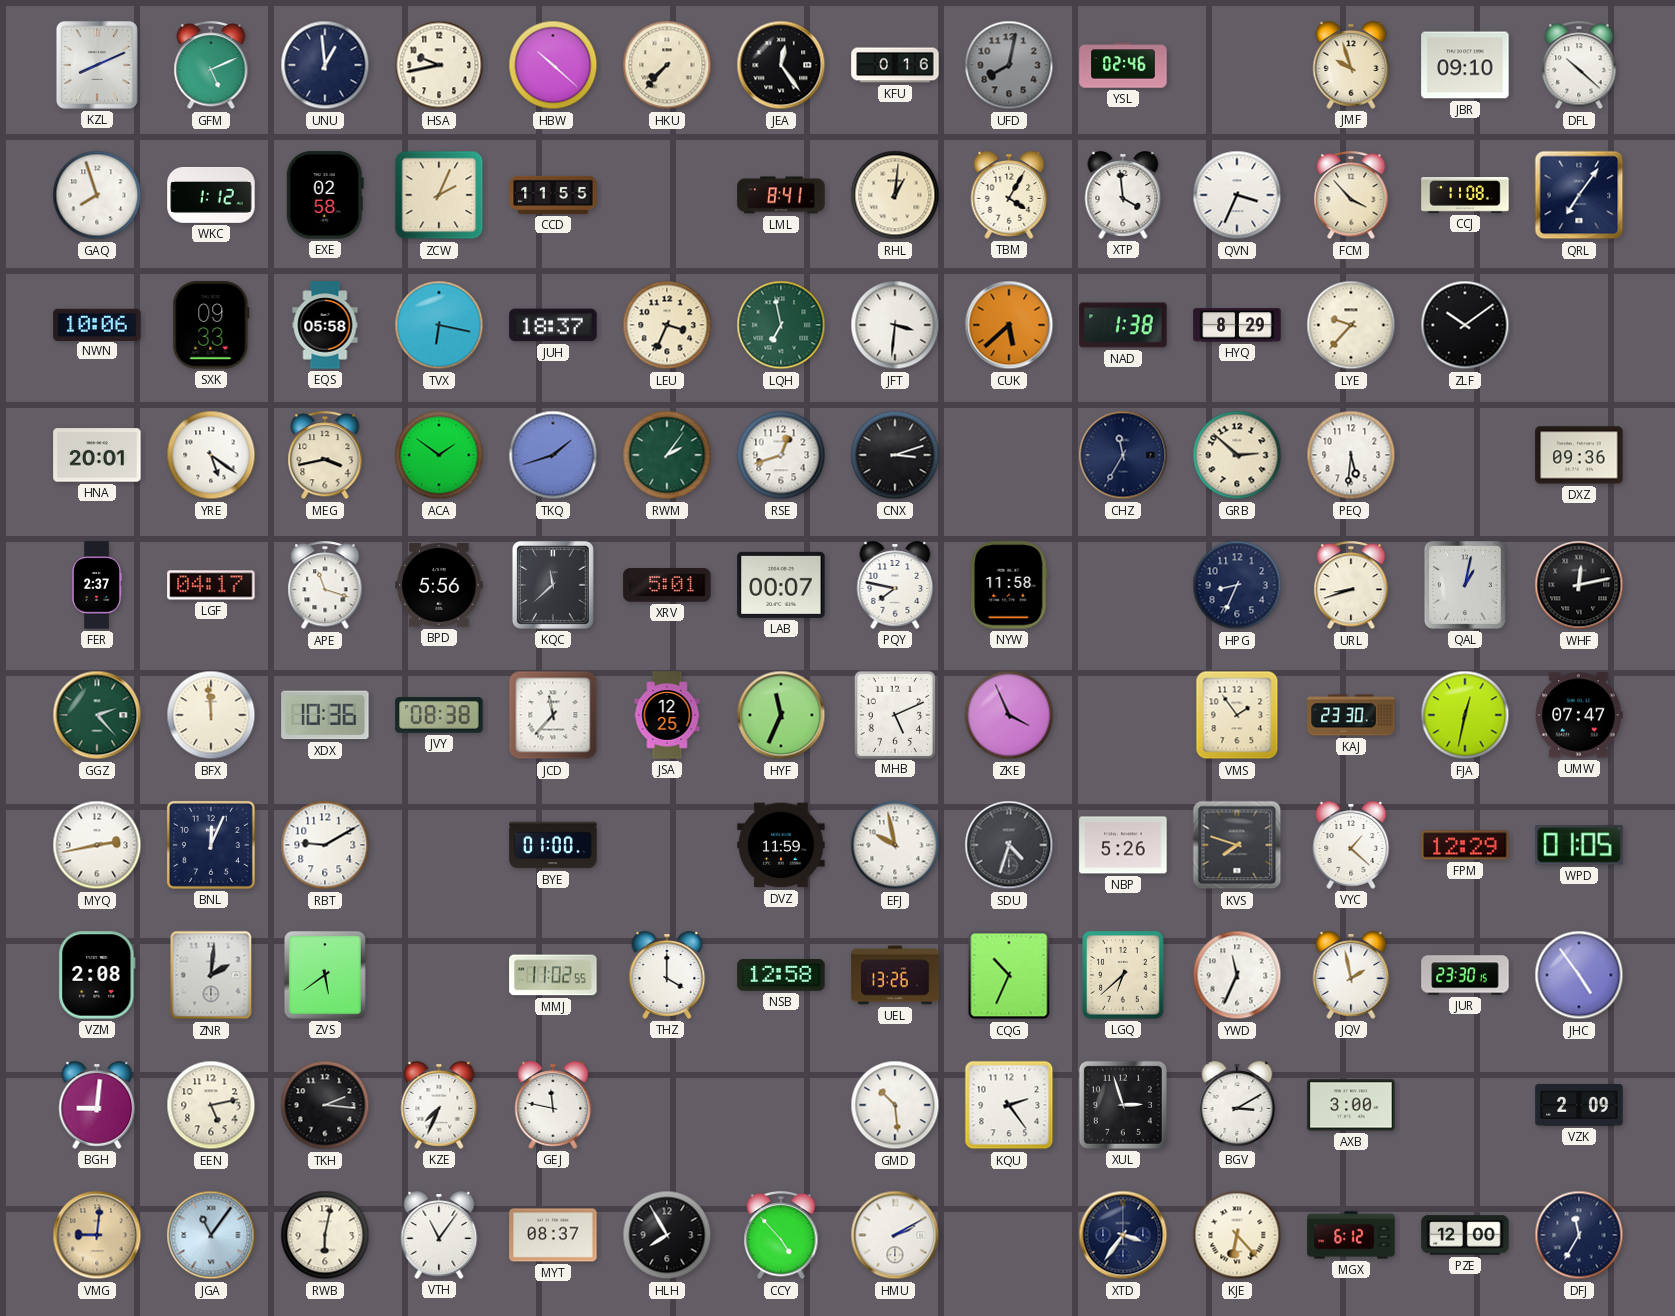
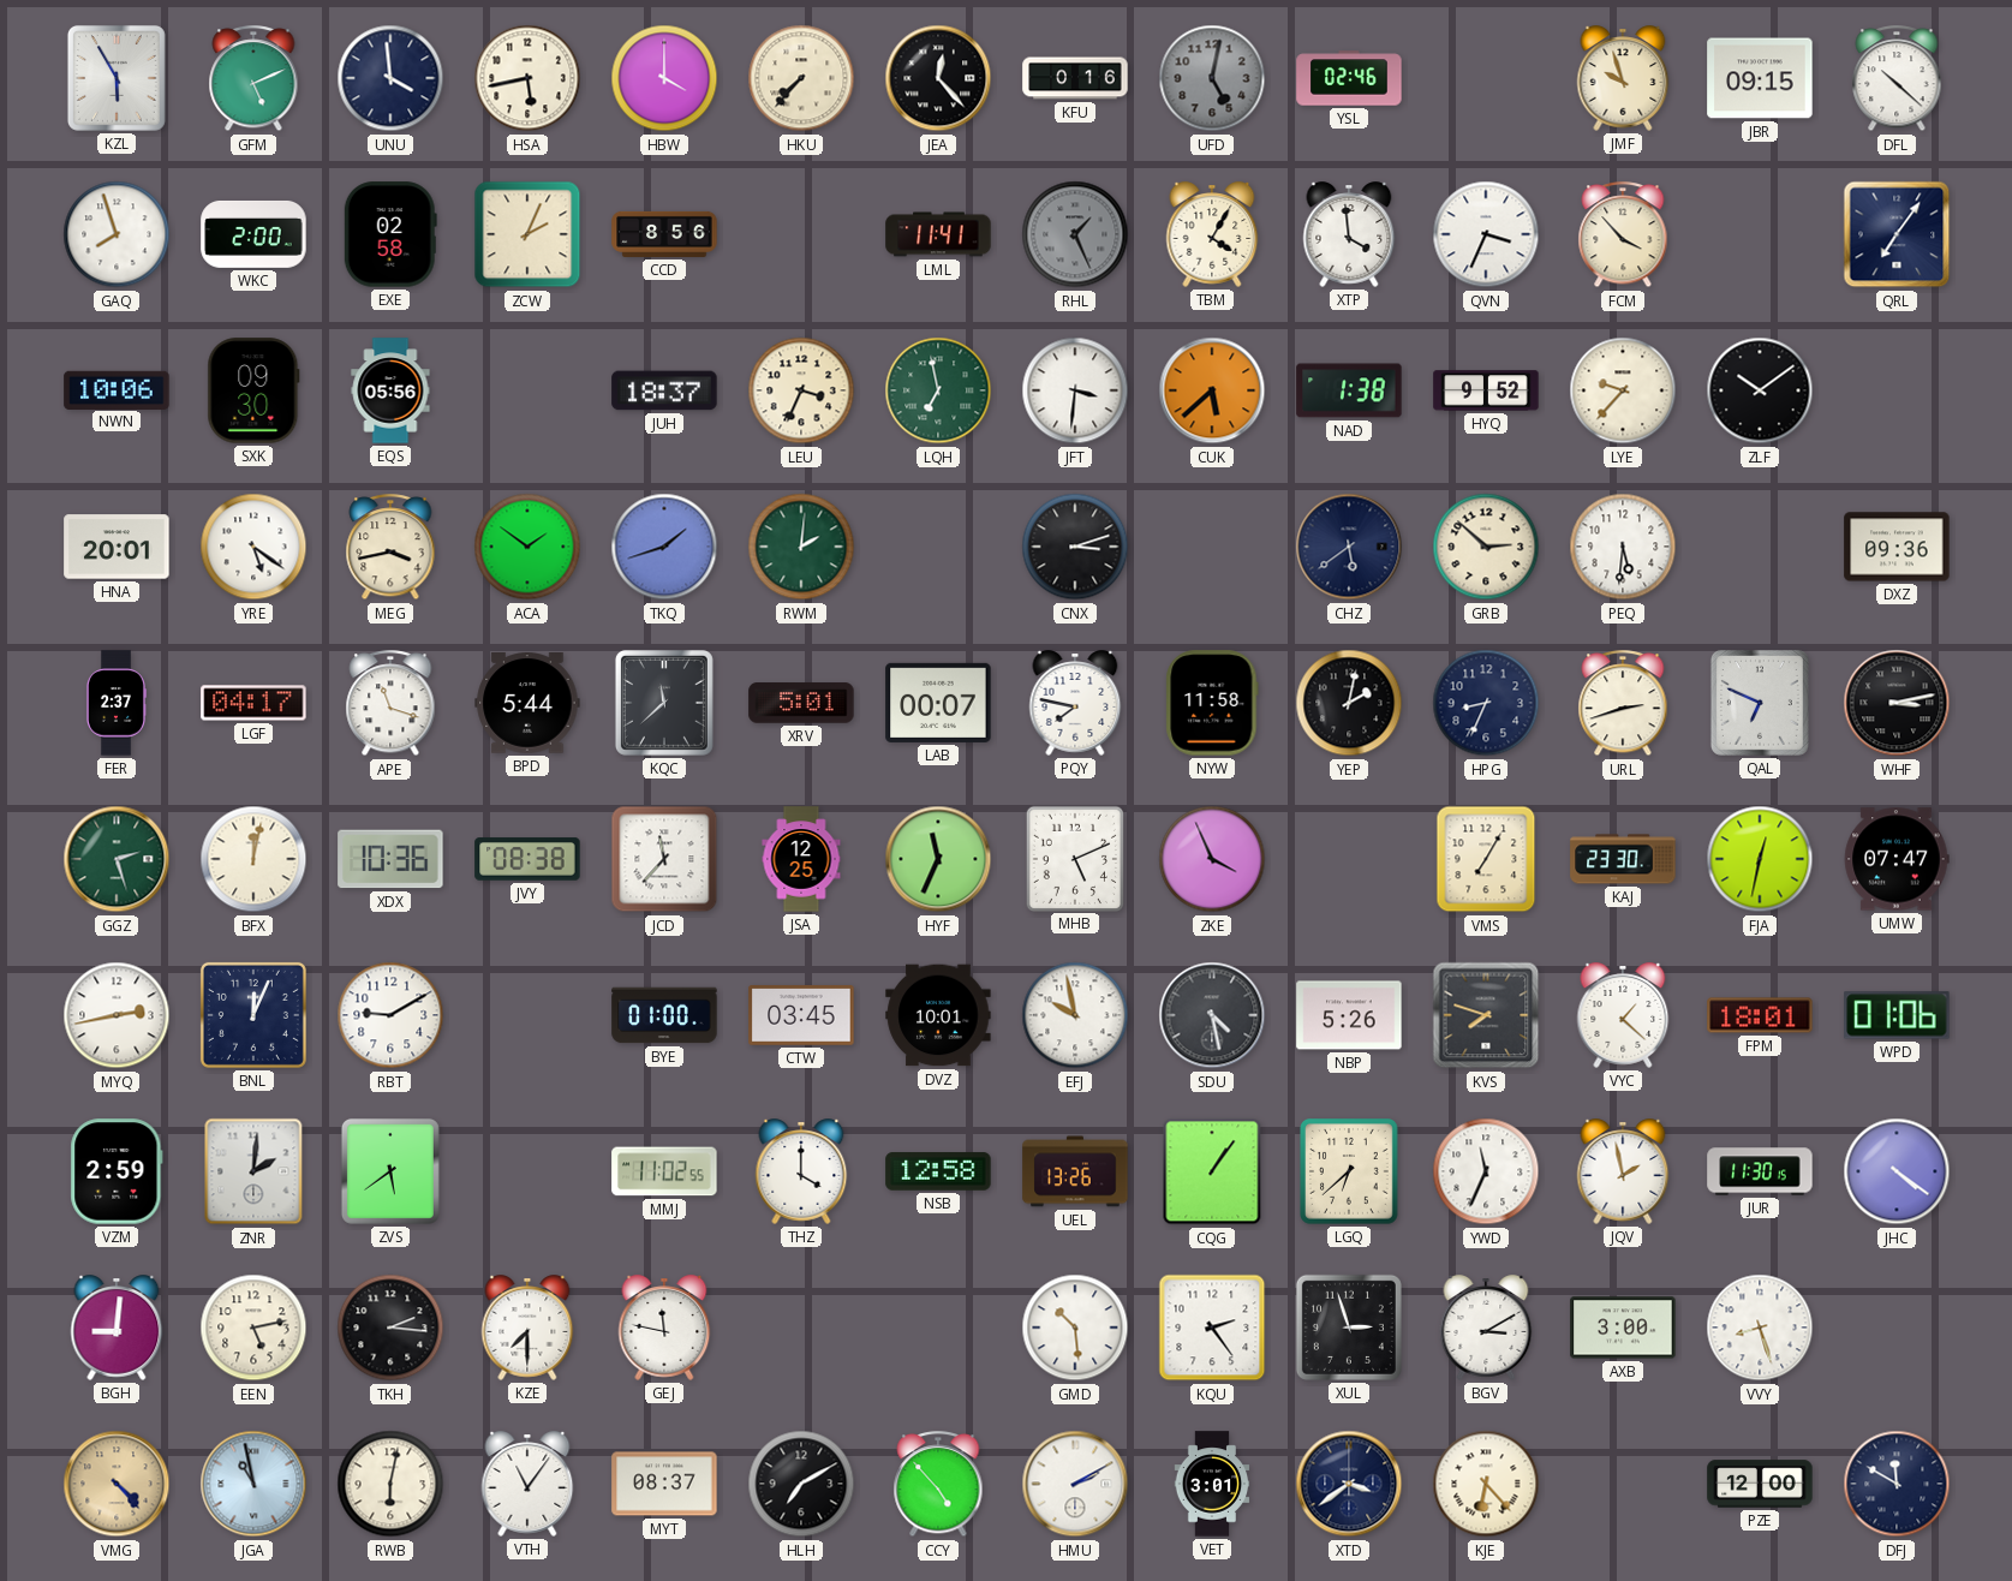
KZL: 8:11 -> 5:55
UNU: 12:59 -> 3:59
HSA: 9:43 -> 5:43
HBW: 10:22 -> 4:00
JEA: 12:24 -> 12:23
UFD: 8:02 -> 5:02
JBR: 09:10 -> 09:15
WKC: 1:12 -> 2:00
CCD: 11:55 -> 8:56
LML: 8:41 -> 11:41
RHL: 1:01 -> 1:26
RHL dial: cream -> grey
CCJ: 11:08 -> none
SXK: 09:33 -> 09:30
EQS: 05:58 -> 05:56
TVX: 6:17 -> none
HYQ: 8:29 -> 9:52
RWM: 2:06 -> 2:01
RSE: 12:42 -> none
CHZ: 11:35 -> 5:39
BPD: 5:56 -> 5:44
YEP: none -> 2:02
URL: 8:42 -> 2:42
QAL: 1:02 -> 6:49
WHF: 12:13 -> 3:13
GGZ: 2:23 -> 2:27
BFX: 11:59 -> 12:02
VMS: 1:54 -> 7:05
CTW: none -> 03:45
DVZ: 11:59 -> 10:01
SDU: 4:33 -> 4:28
FPM: 12:29 -> 18:01
WPD: 01:05 -> 01:06
VZM: 2:08 -> 2:59
CQG: 10:34 -> 1:06
JUR: 23:30 -> 11:30
JHC: 4:54 -> 4:21
KZE: 7:34 -> 7:30
VVY: none -> 8:27
VZK: 2:09 -> none
VMG: 9:01 -> 4:23
JGA: 11:06 -> 10:58
HLH: 7:55 -> 7:10
VET: none -> 3:01
XTD: 3:36 -> 3:39
MGX: 6:12 -> none
DFJ: 11:35 -> 11:50
